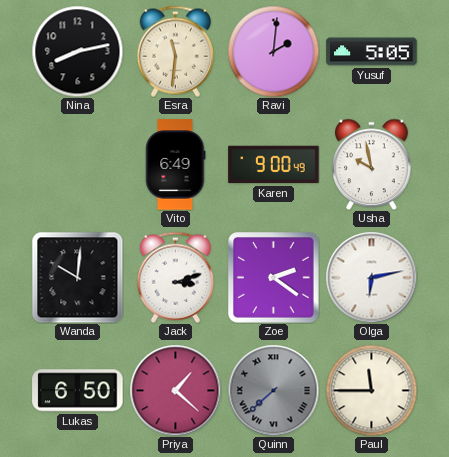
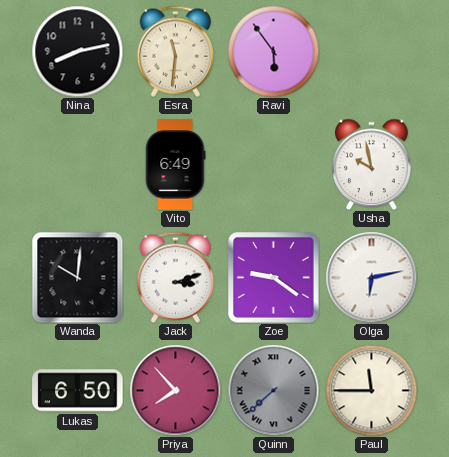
Ravi: 2:01 -> 5:54
Yusuf: 5:05 -> none
Karen: 9:00 -> none
Zoe: 2:21 -> 9:21
Priya: 1:22 -> 7:53
